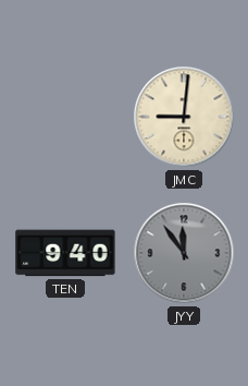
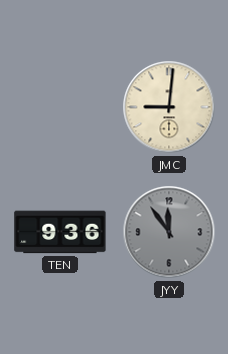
TEN: 9:40 -> 9:36
